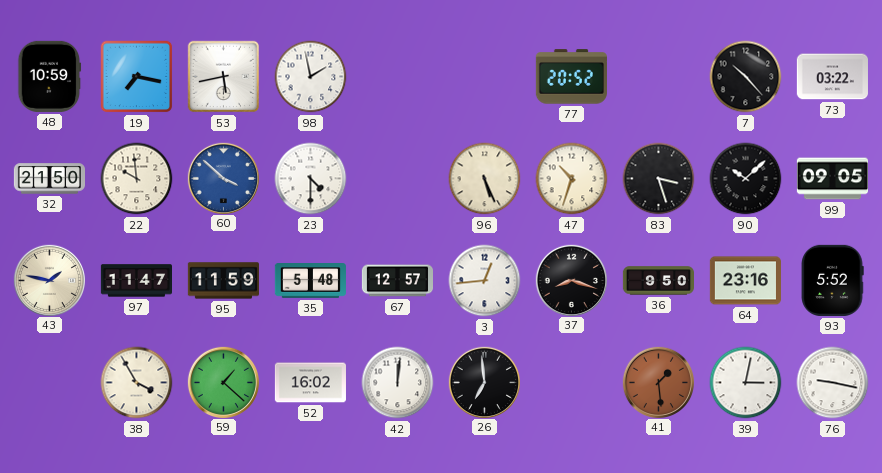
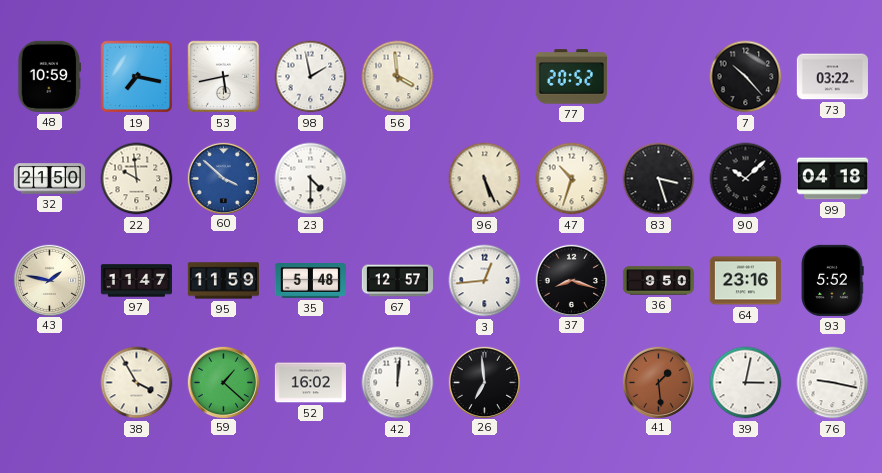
56: none -> 3:59
99: 09:05 -> 04:18
